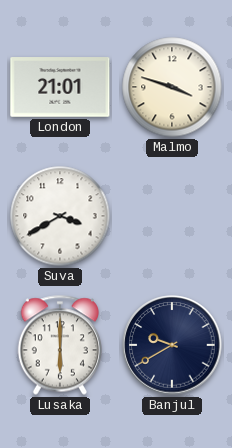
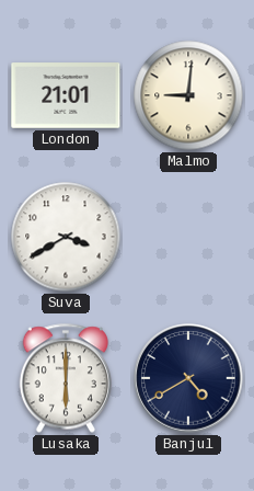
Malmo: 3:48 -> 9:01
Banjul: 9:40 -> 4:40
